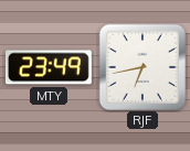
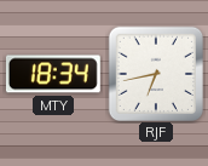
MTY: 23:49 -> 18:34
